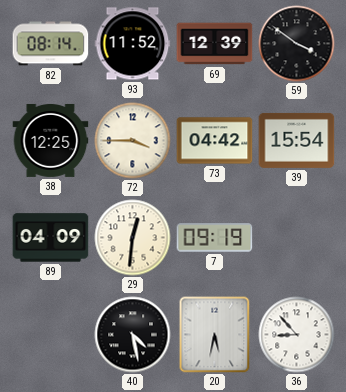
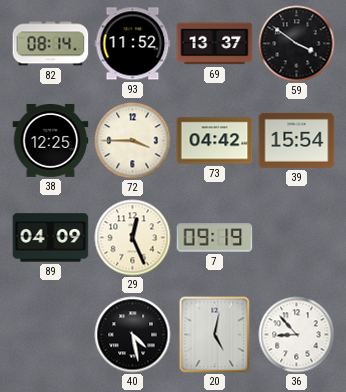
69: 12:39 -> 13:37
29: 12:31 -> 12:26
20: 5:32 -> 5:02
